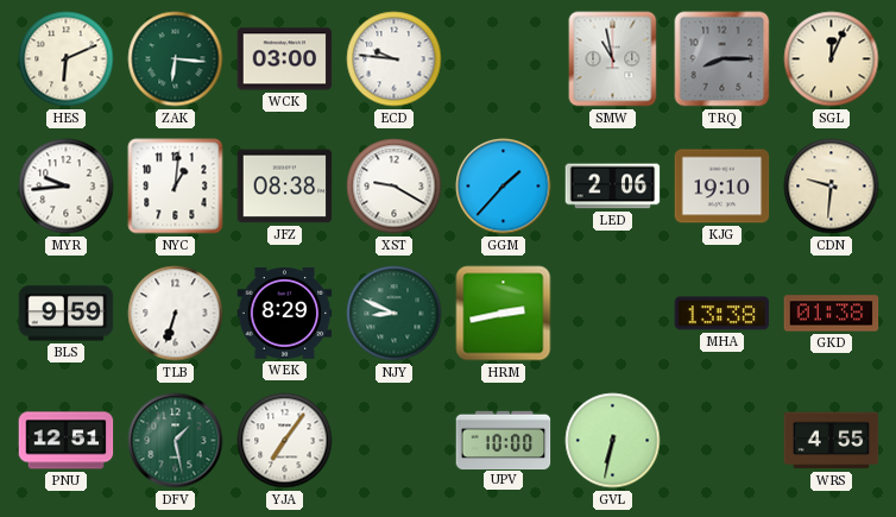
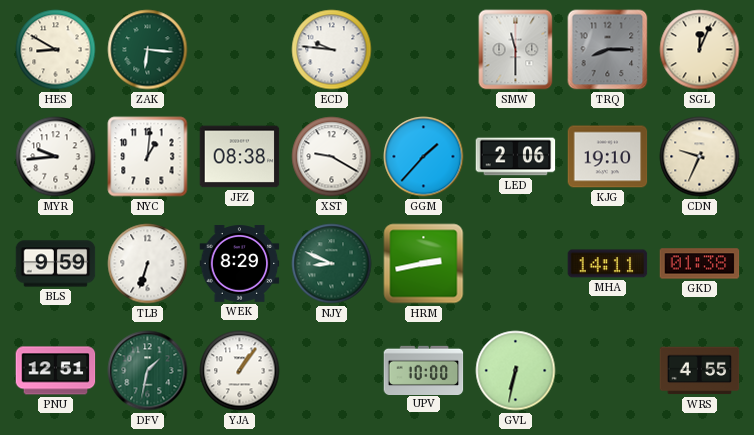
HES: 6:11 -> 8:50
WCK: 03:00 -> none
SMW: 10:58 -> 11:30
CDN: 9:31 -> 9:34
MHA: 13:38 -> 14:11
DFV: 1:28 -> 1:32
YJA: 7:06 -> 1:06
